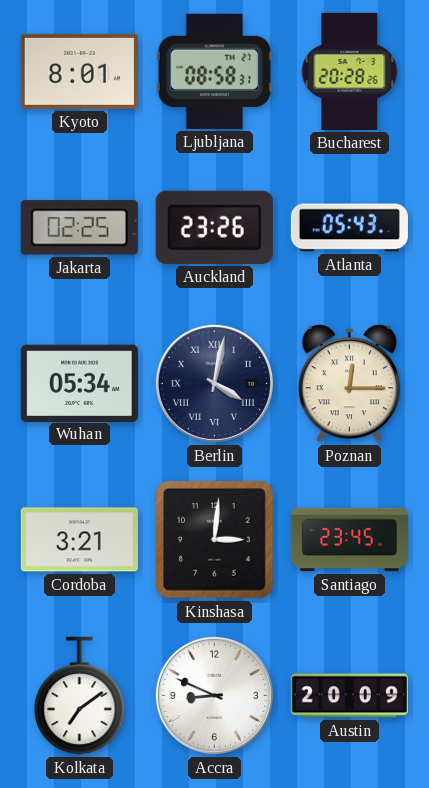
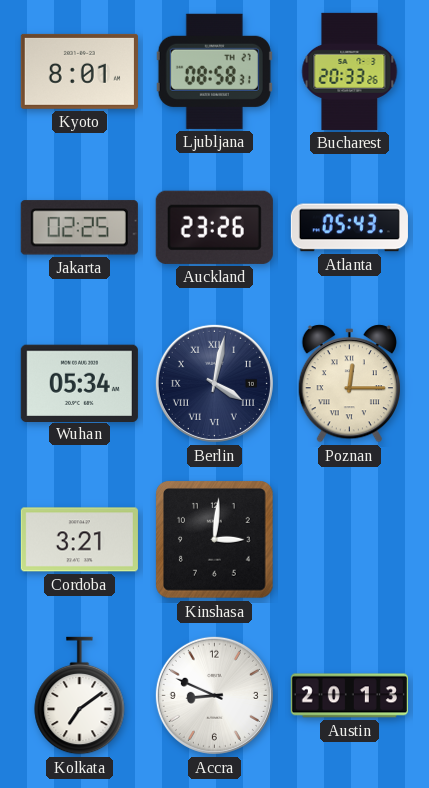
Bucharest: 20:28 -> 20:33
Santiago: 23:45 -> none
Austin: 20:09 -> 20:13
